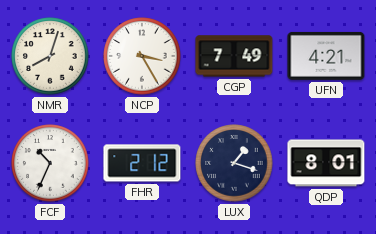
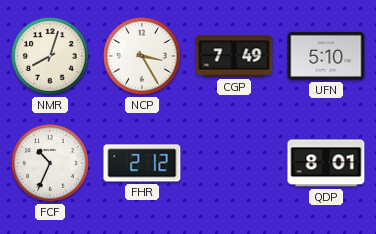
UFN: 4:21 -> 5:10
LUX: 1:18 -> none
